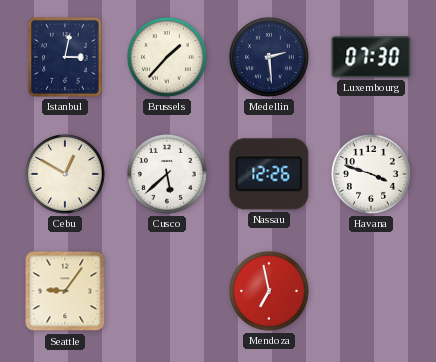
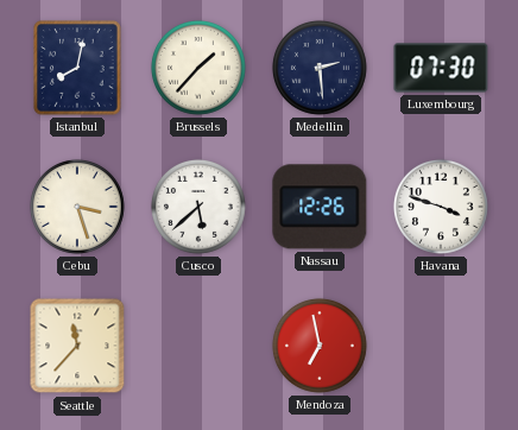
Istanbul: 3:02 -> 8:02
Cebu: 12:50 -> 3:27
Seattle: 9:06 -> 11:37
